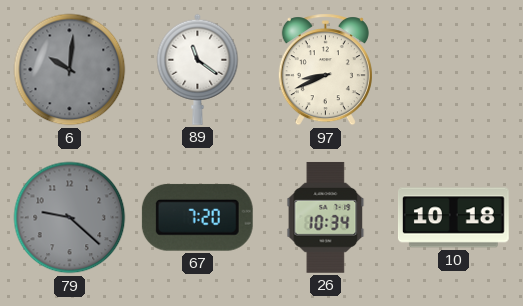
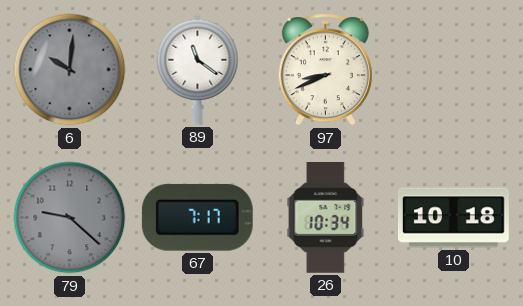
67: 7:20 -> 7:17
